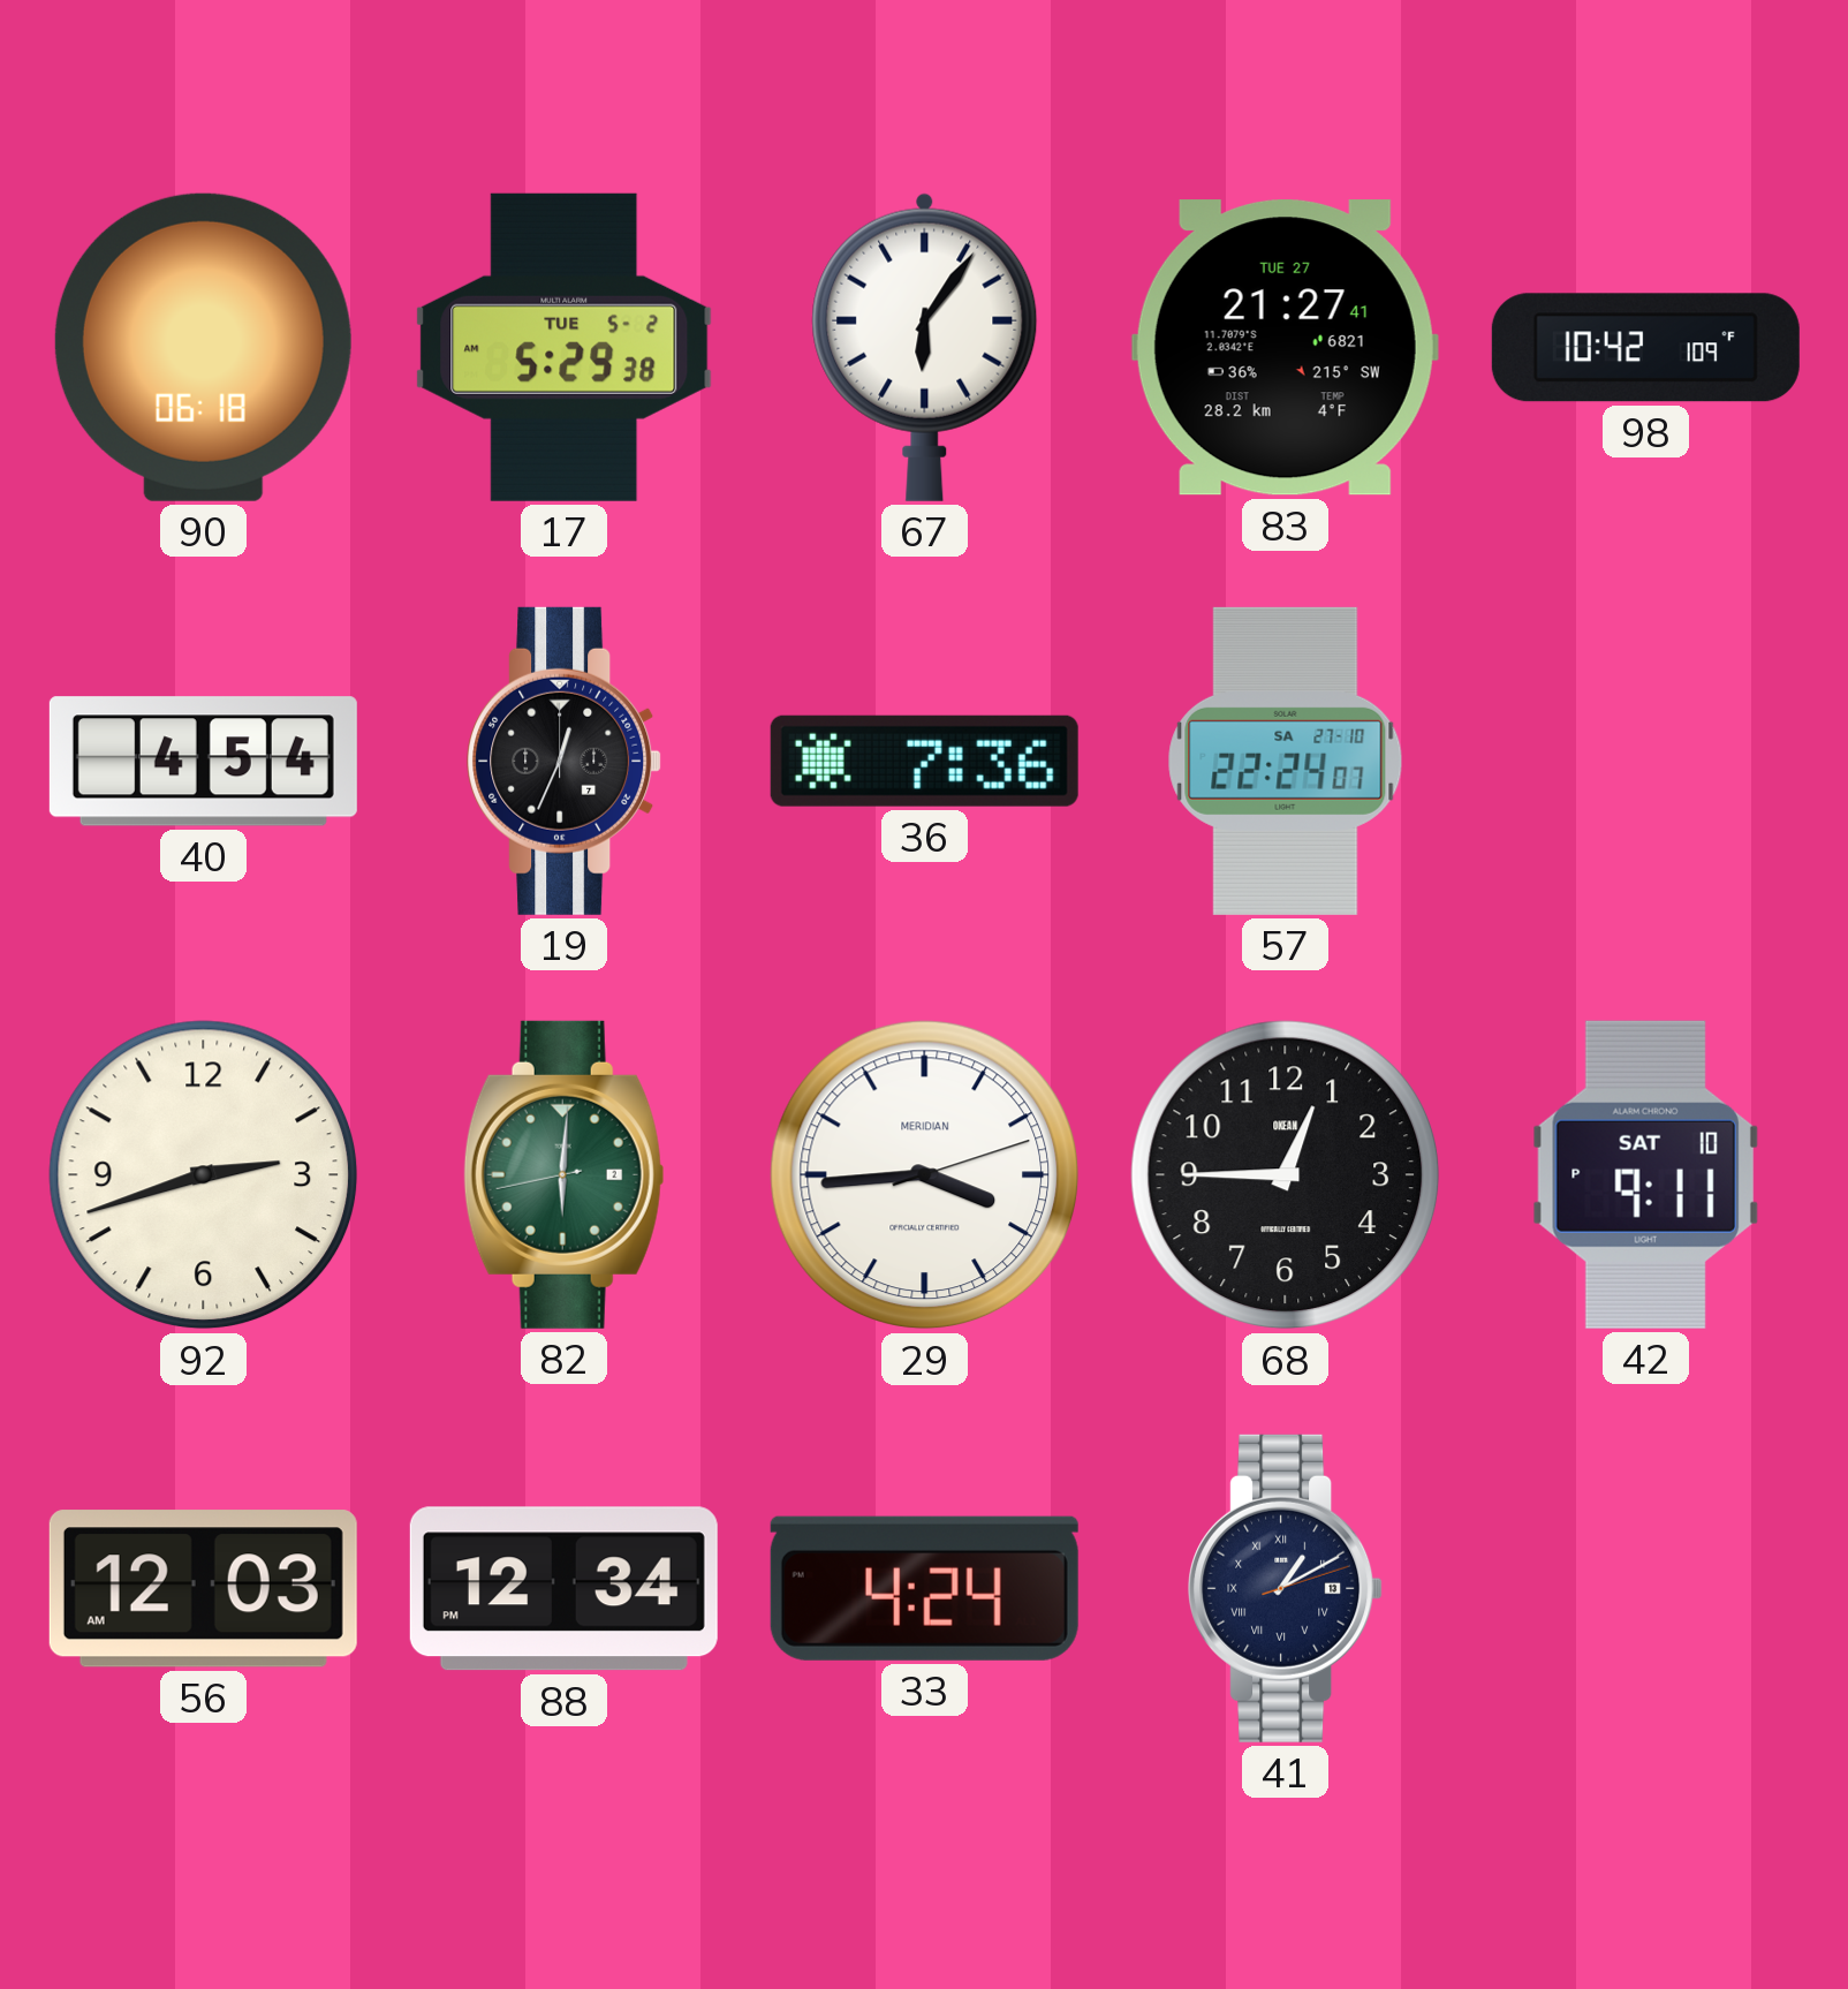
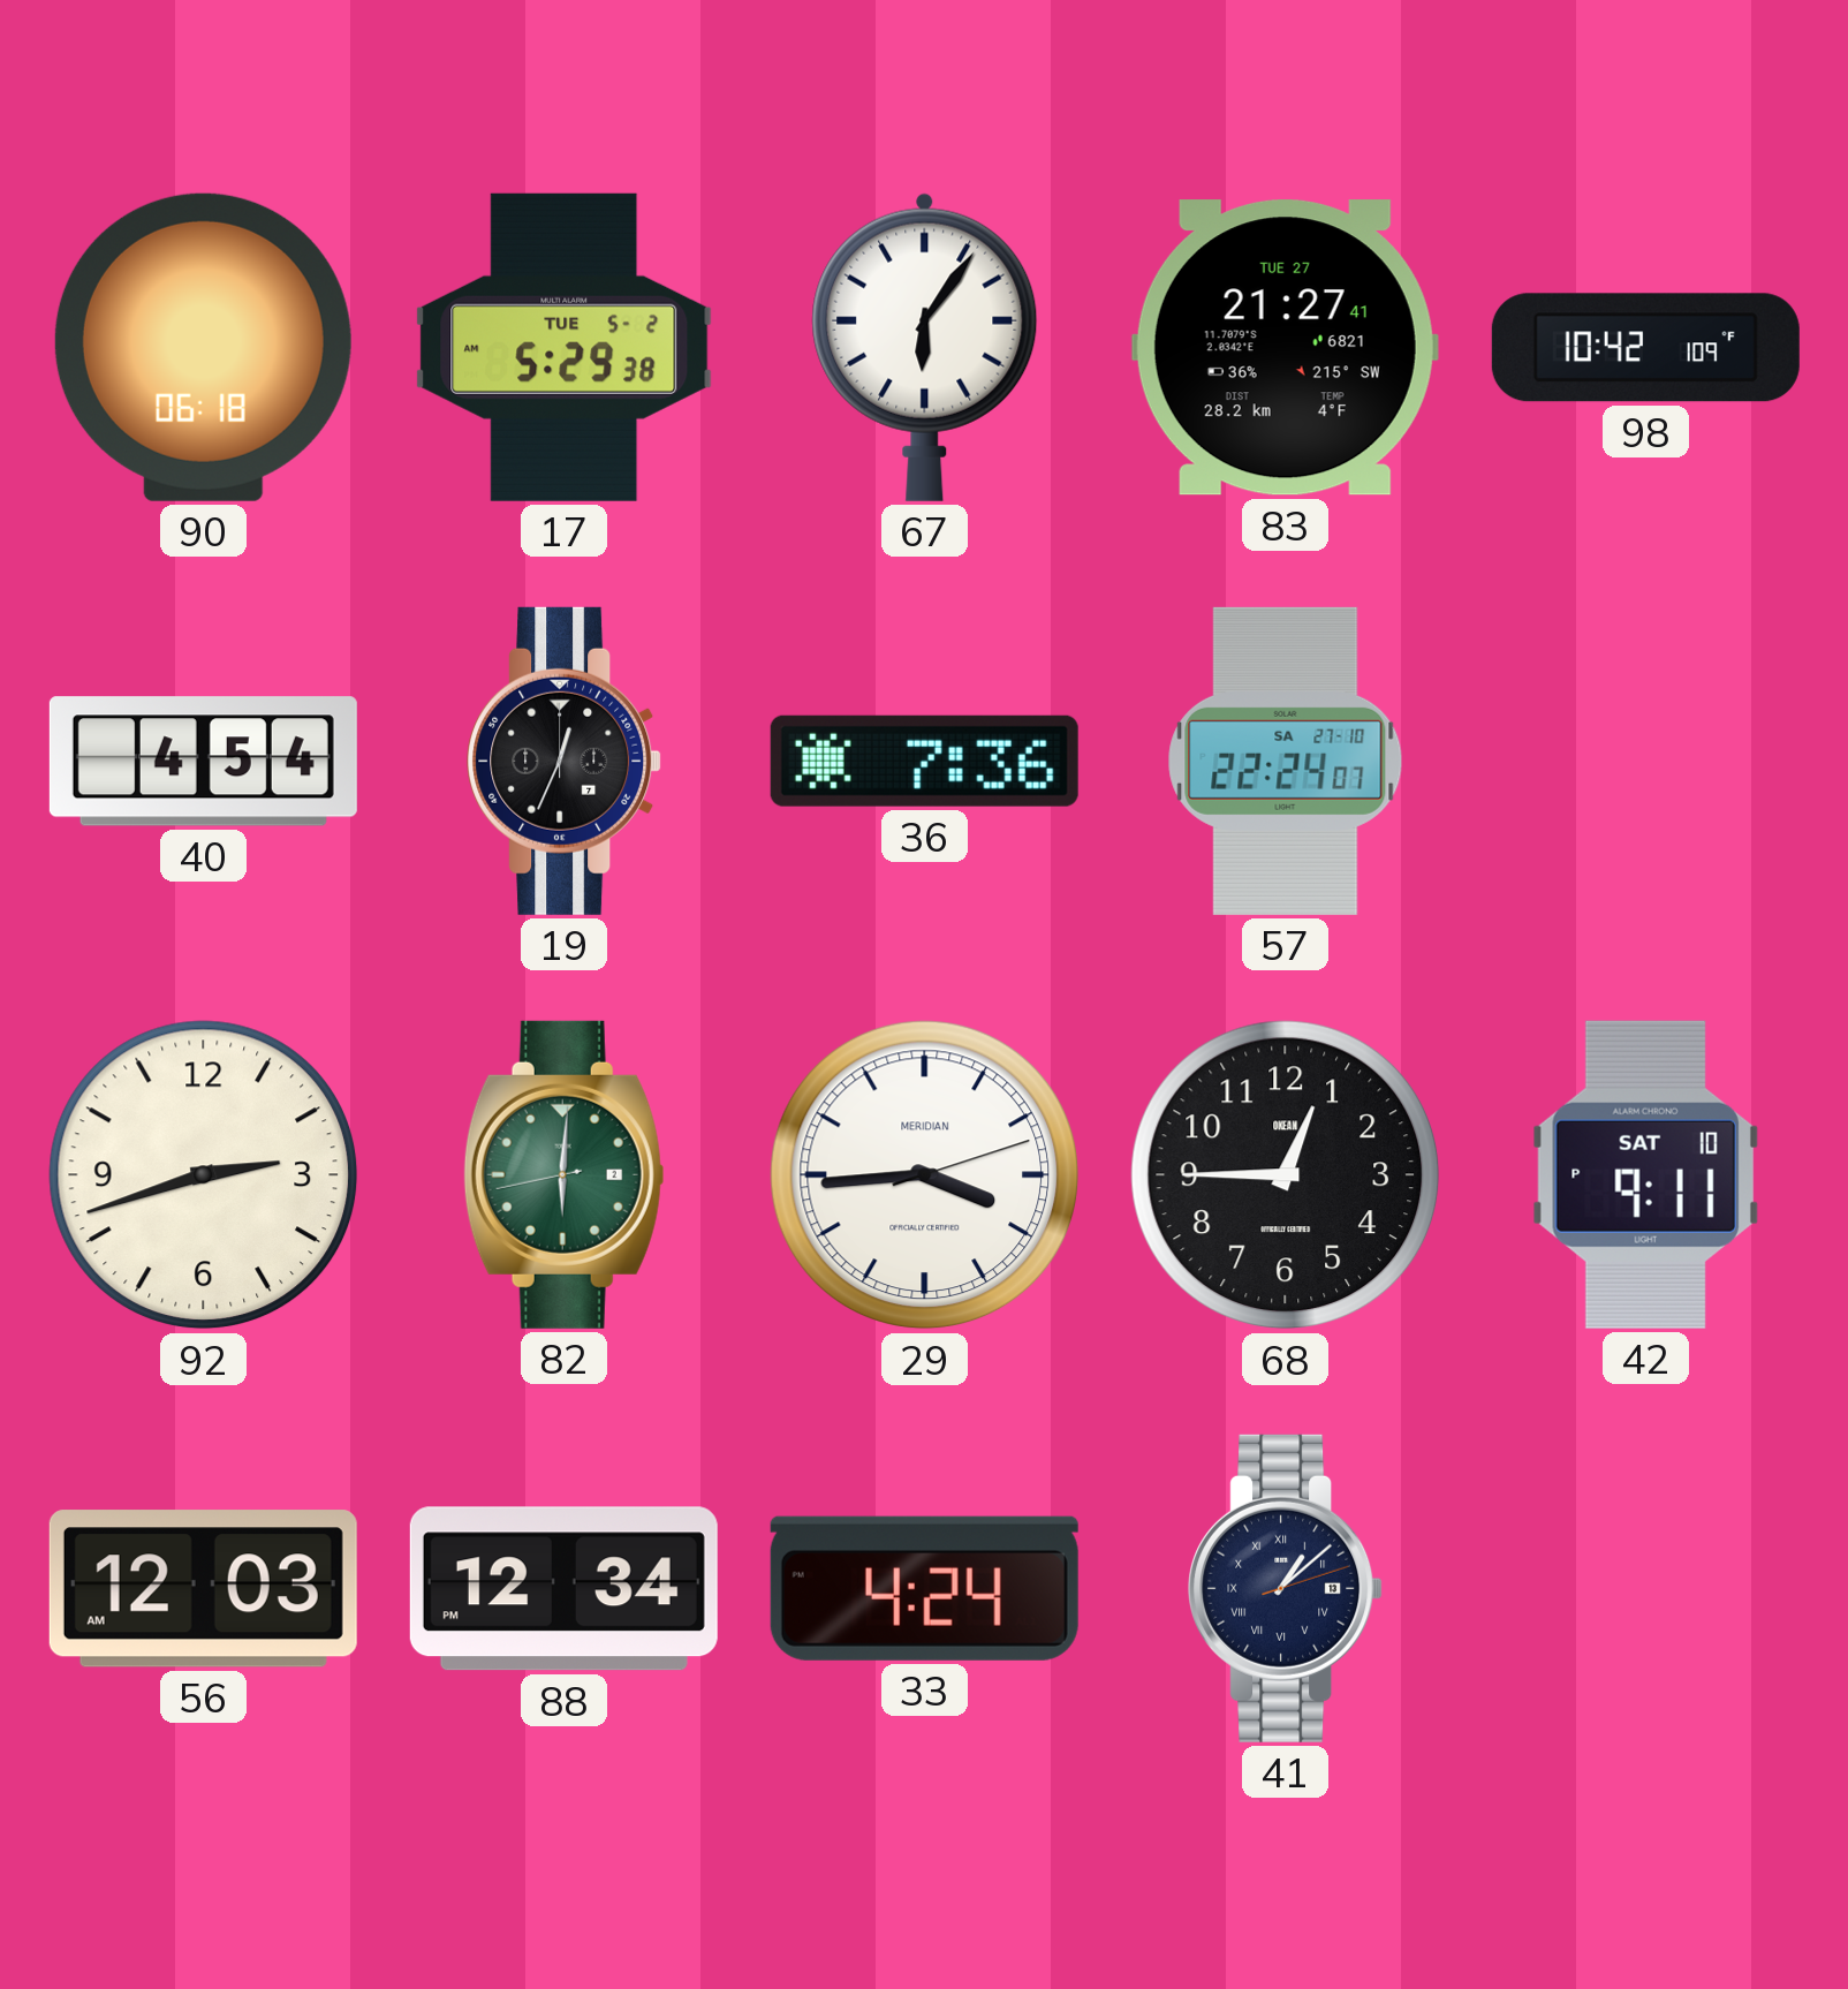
41: 1:10 -> 1:08
